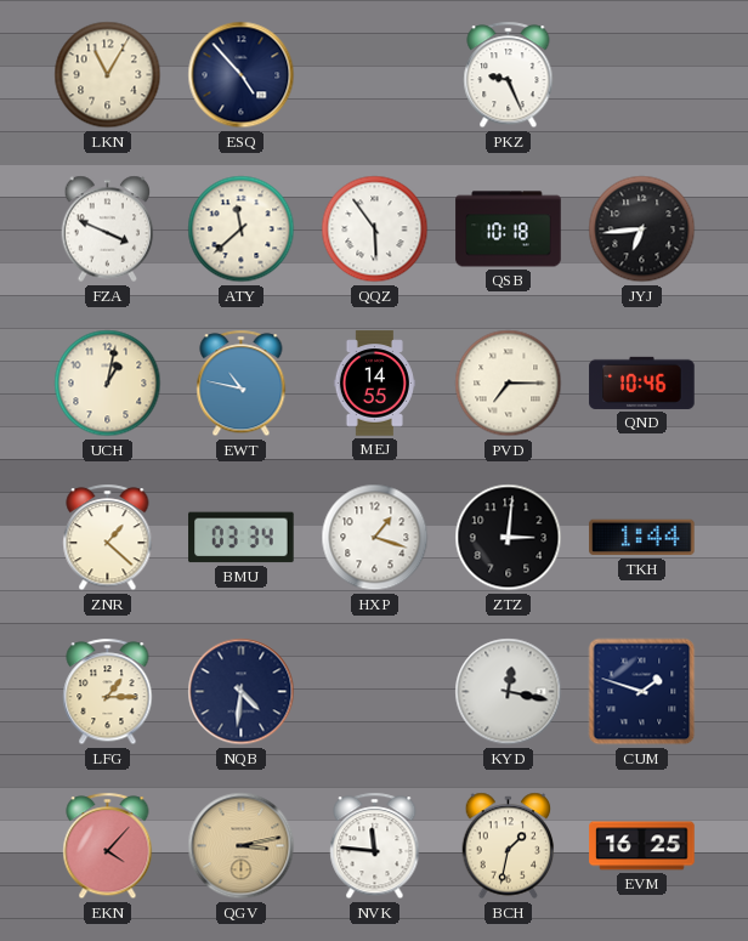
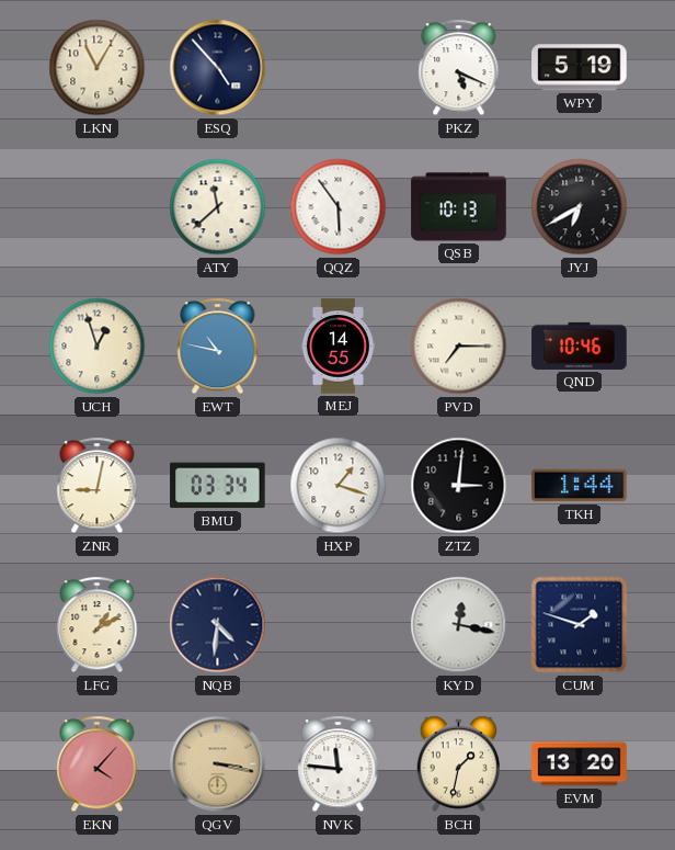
PKZ: 9:26 -> 5:19
WPY: none -> 5:19
FZA: 3:49 -> none
QSB: 10:18 -> 10:13
JYJ: 6:44 -> 6:40
UCH: 1:02 -> 12:57
ZNR: 1:22 -> 9:02
LFG: 1:15 -> 1:10
QGV: 3:13 -> 3:17
EVM: 16:25 -> 13:20
